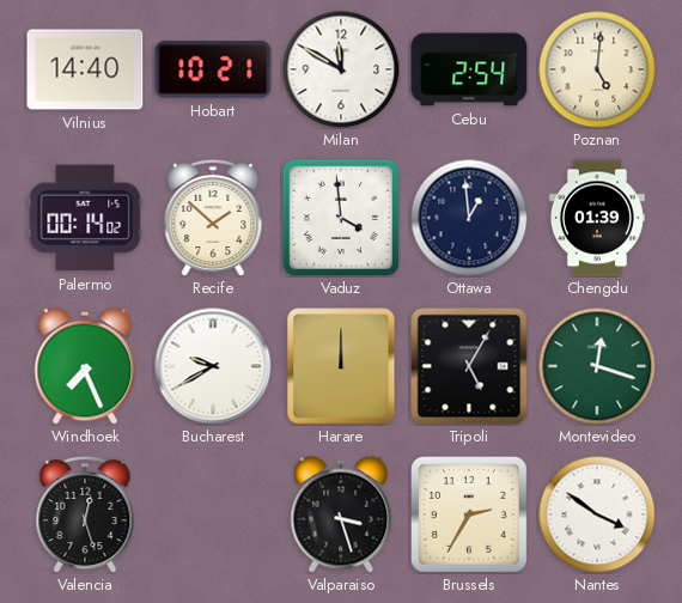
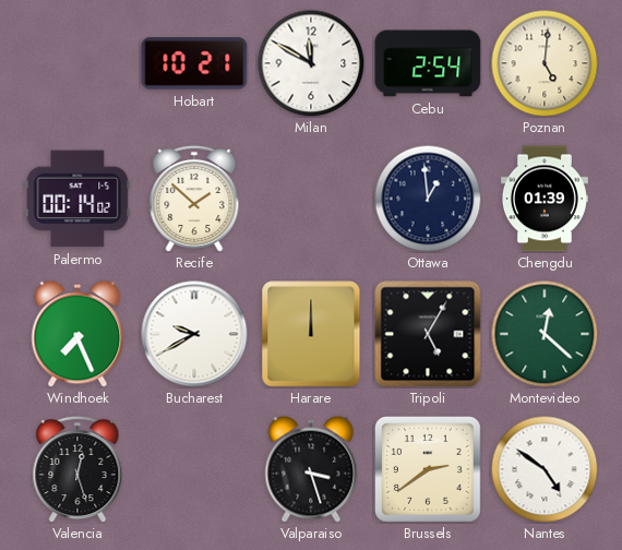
Vilnius: 14:40 -> none
Vaduz: 3:59 -> none
Montevideo: 12:18 -> 12:22
Brussels: 2:35 -> 2:39
Nantes: 3:51 -> 4:51
